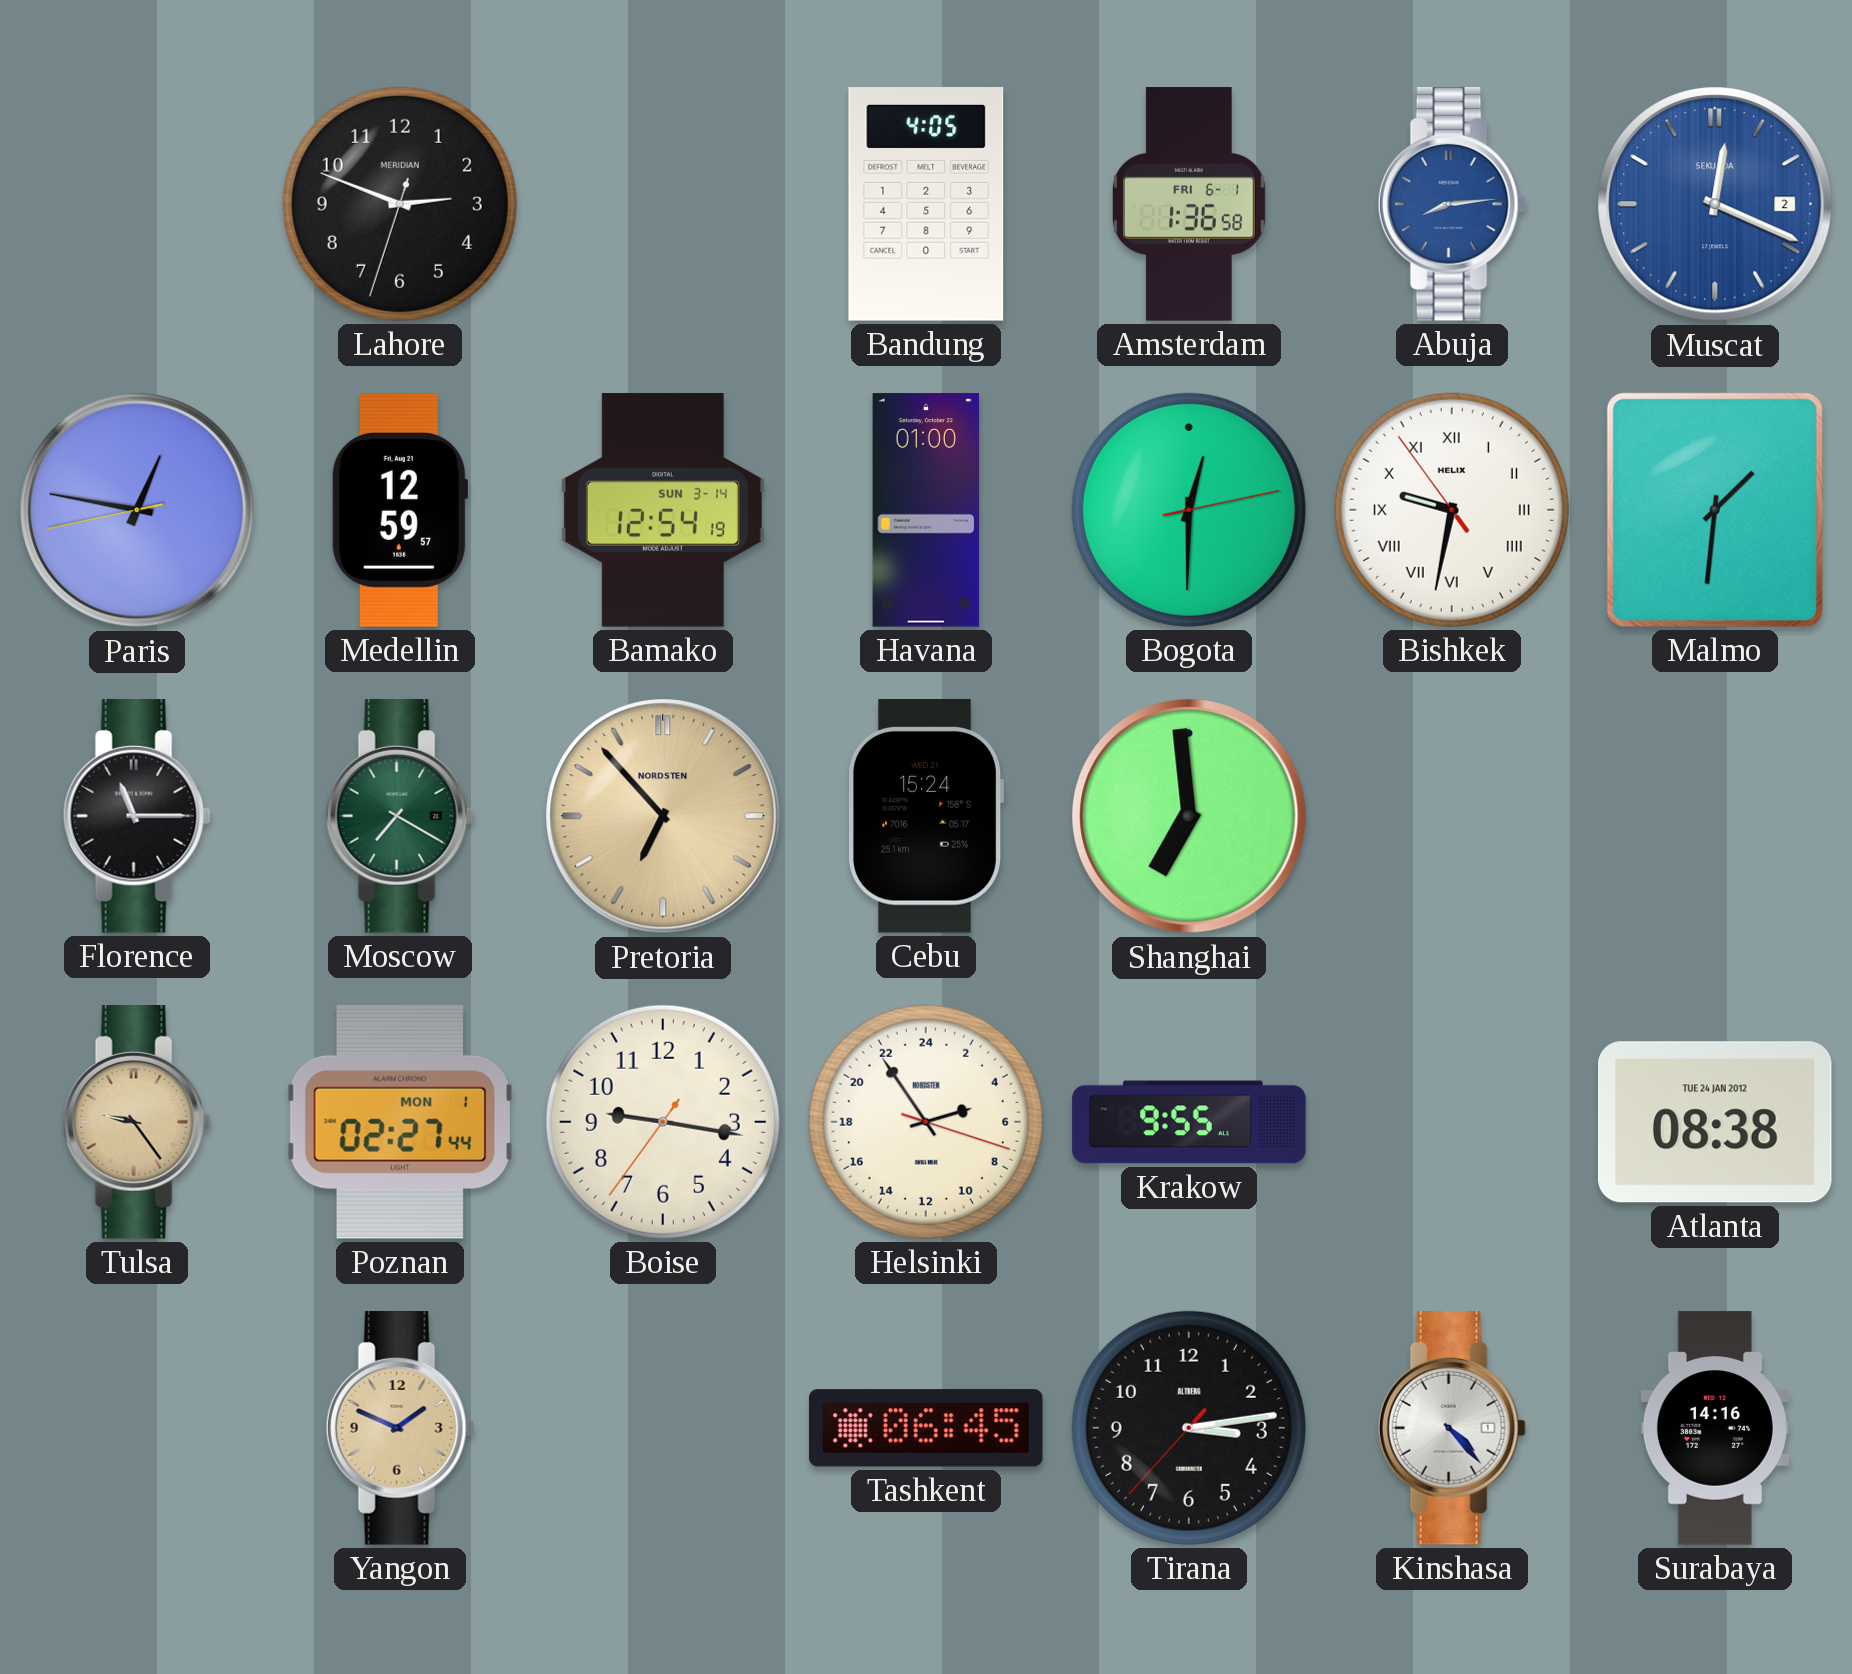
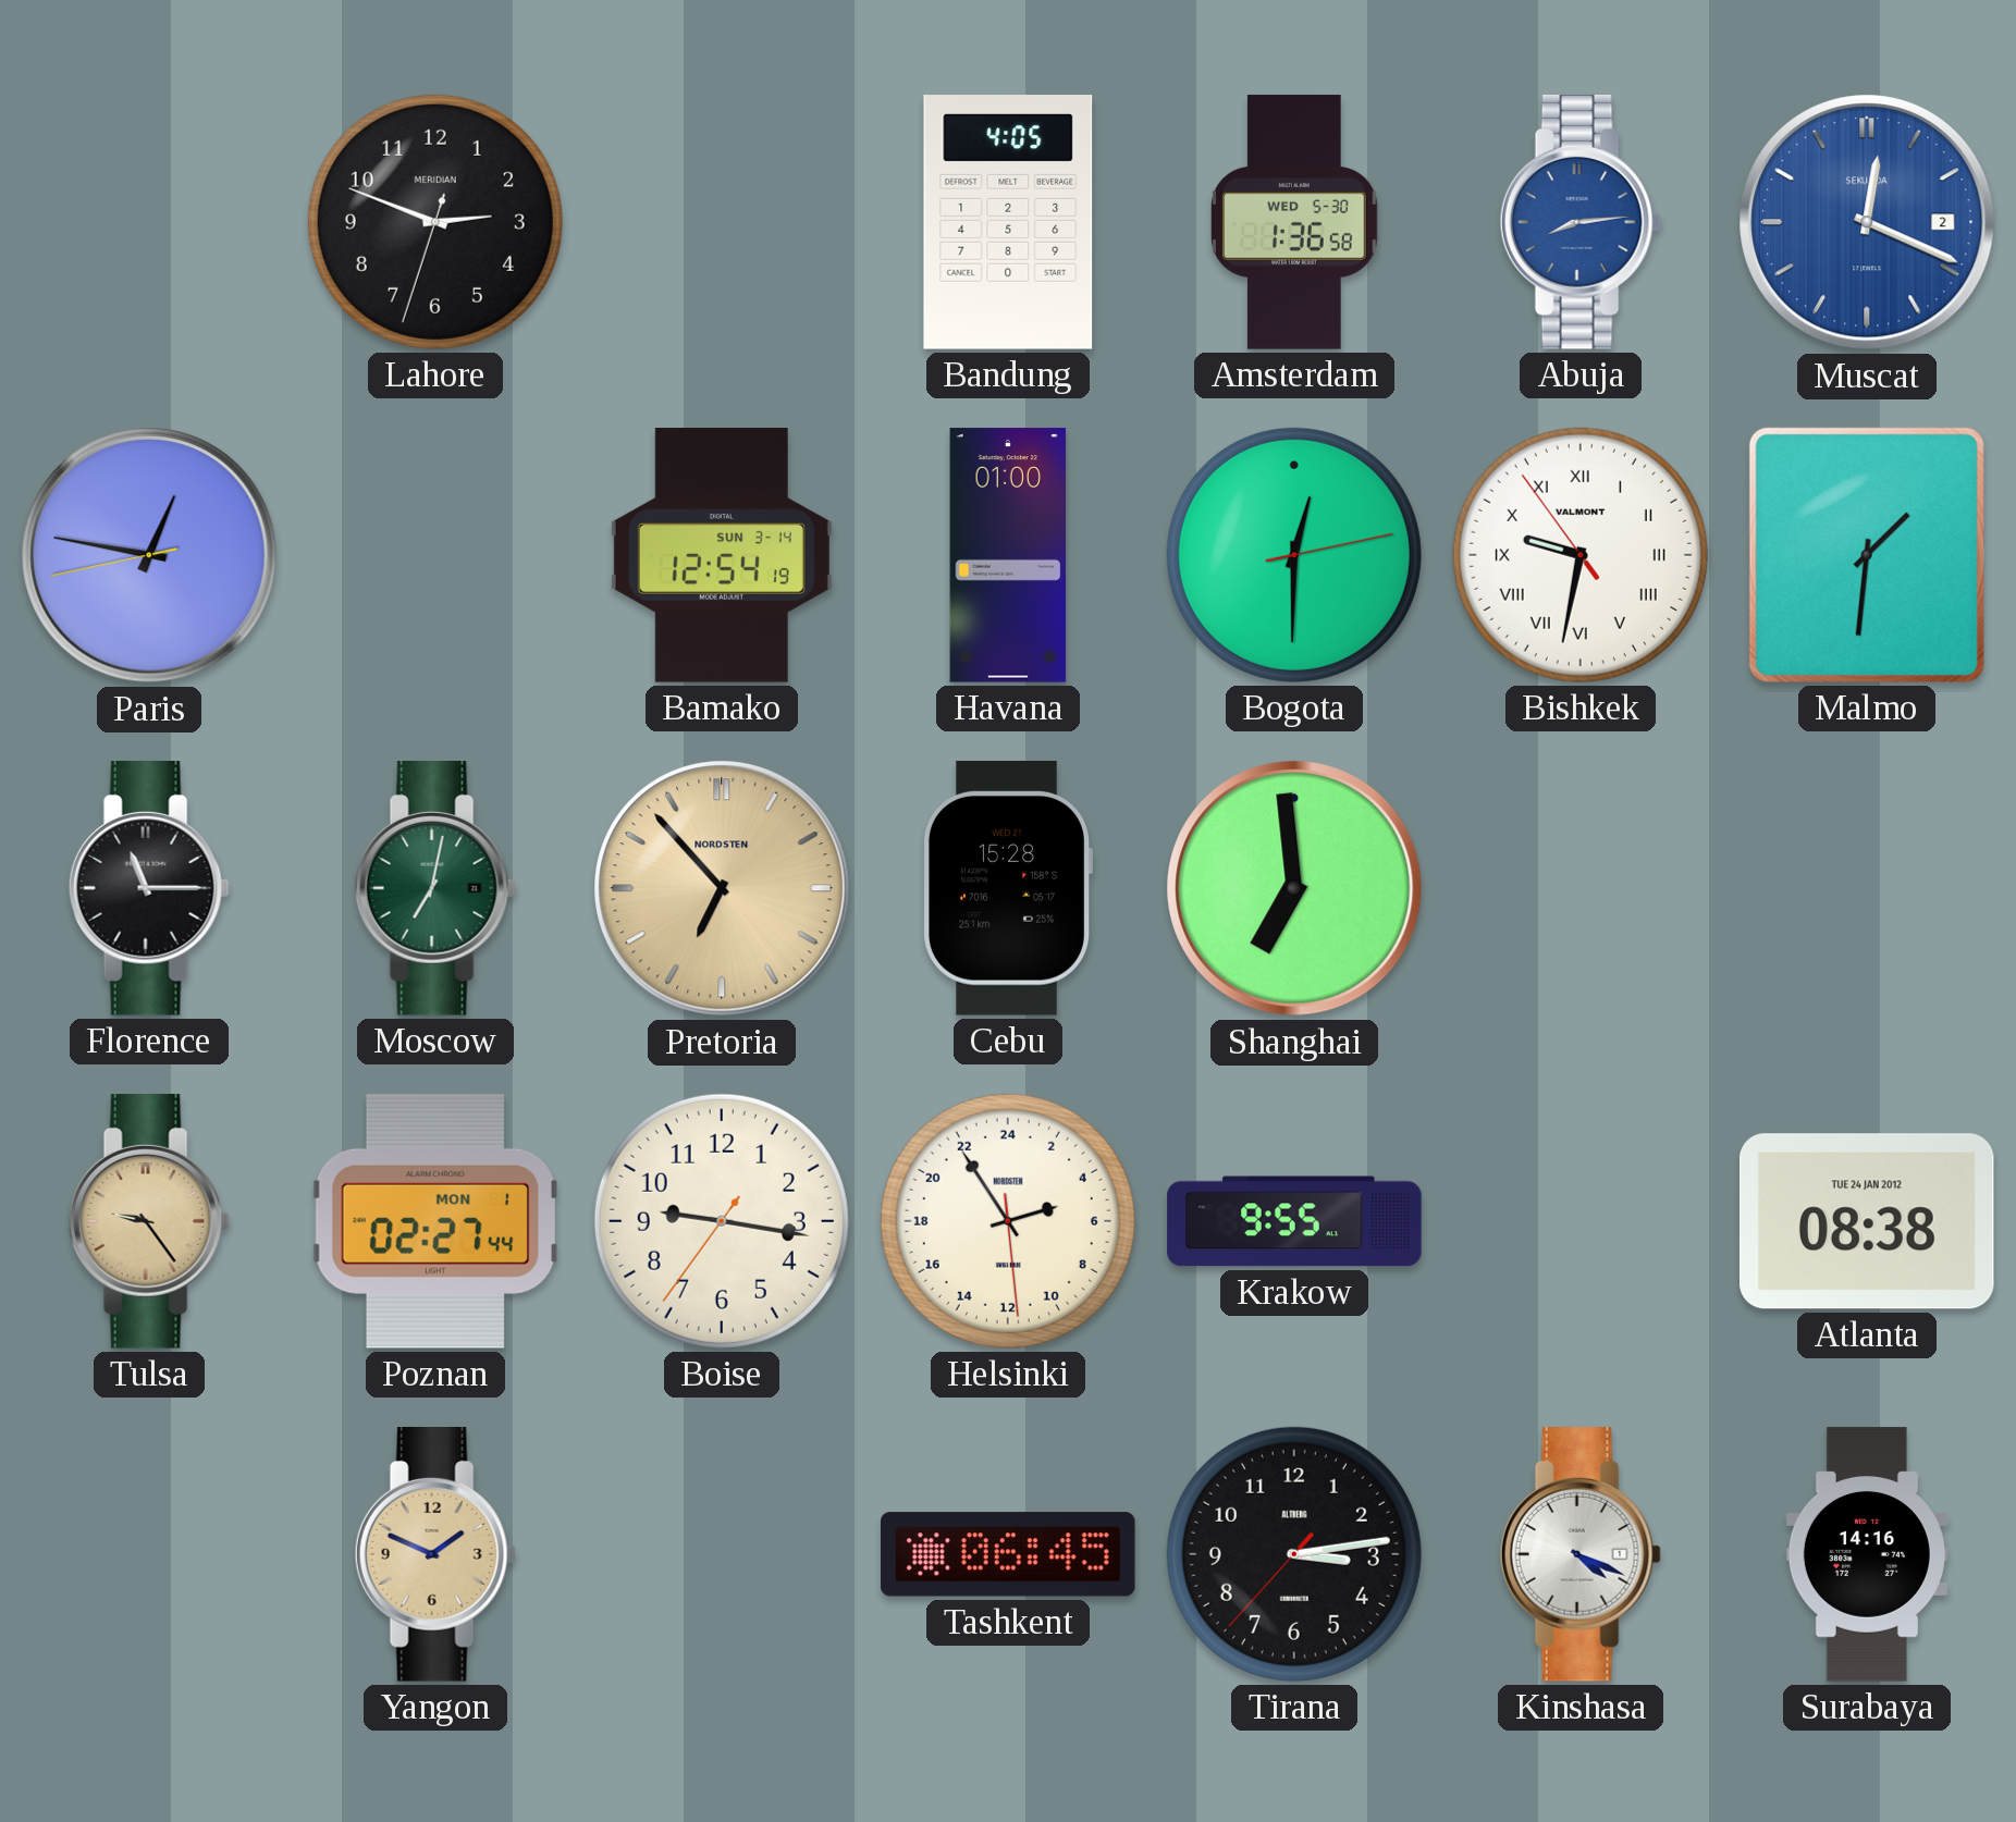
Amsterdam date: FRI 6-1 -> WED 5-30
Medellin: 12:59 -> none
Bishkek brand: HELIX -> VALMONT
Moscow: 7:20 -> 7:02
Cebu: 15:24 -> 15:28
Helsinki: 4:54:18 -> 4:54:29
Kinshasa: 4:23 -> 4:19
